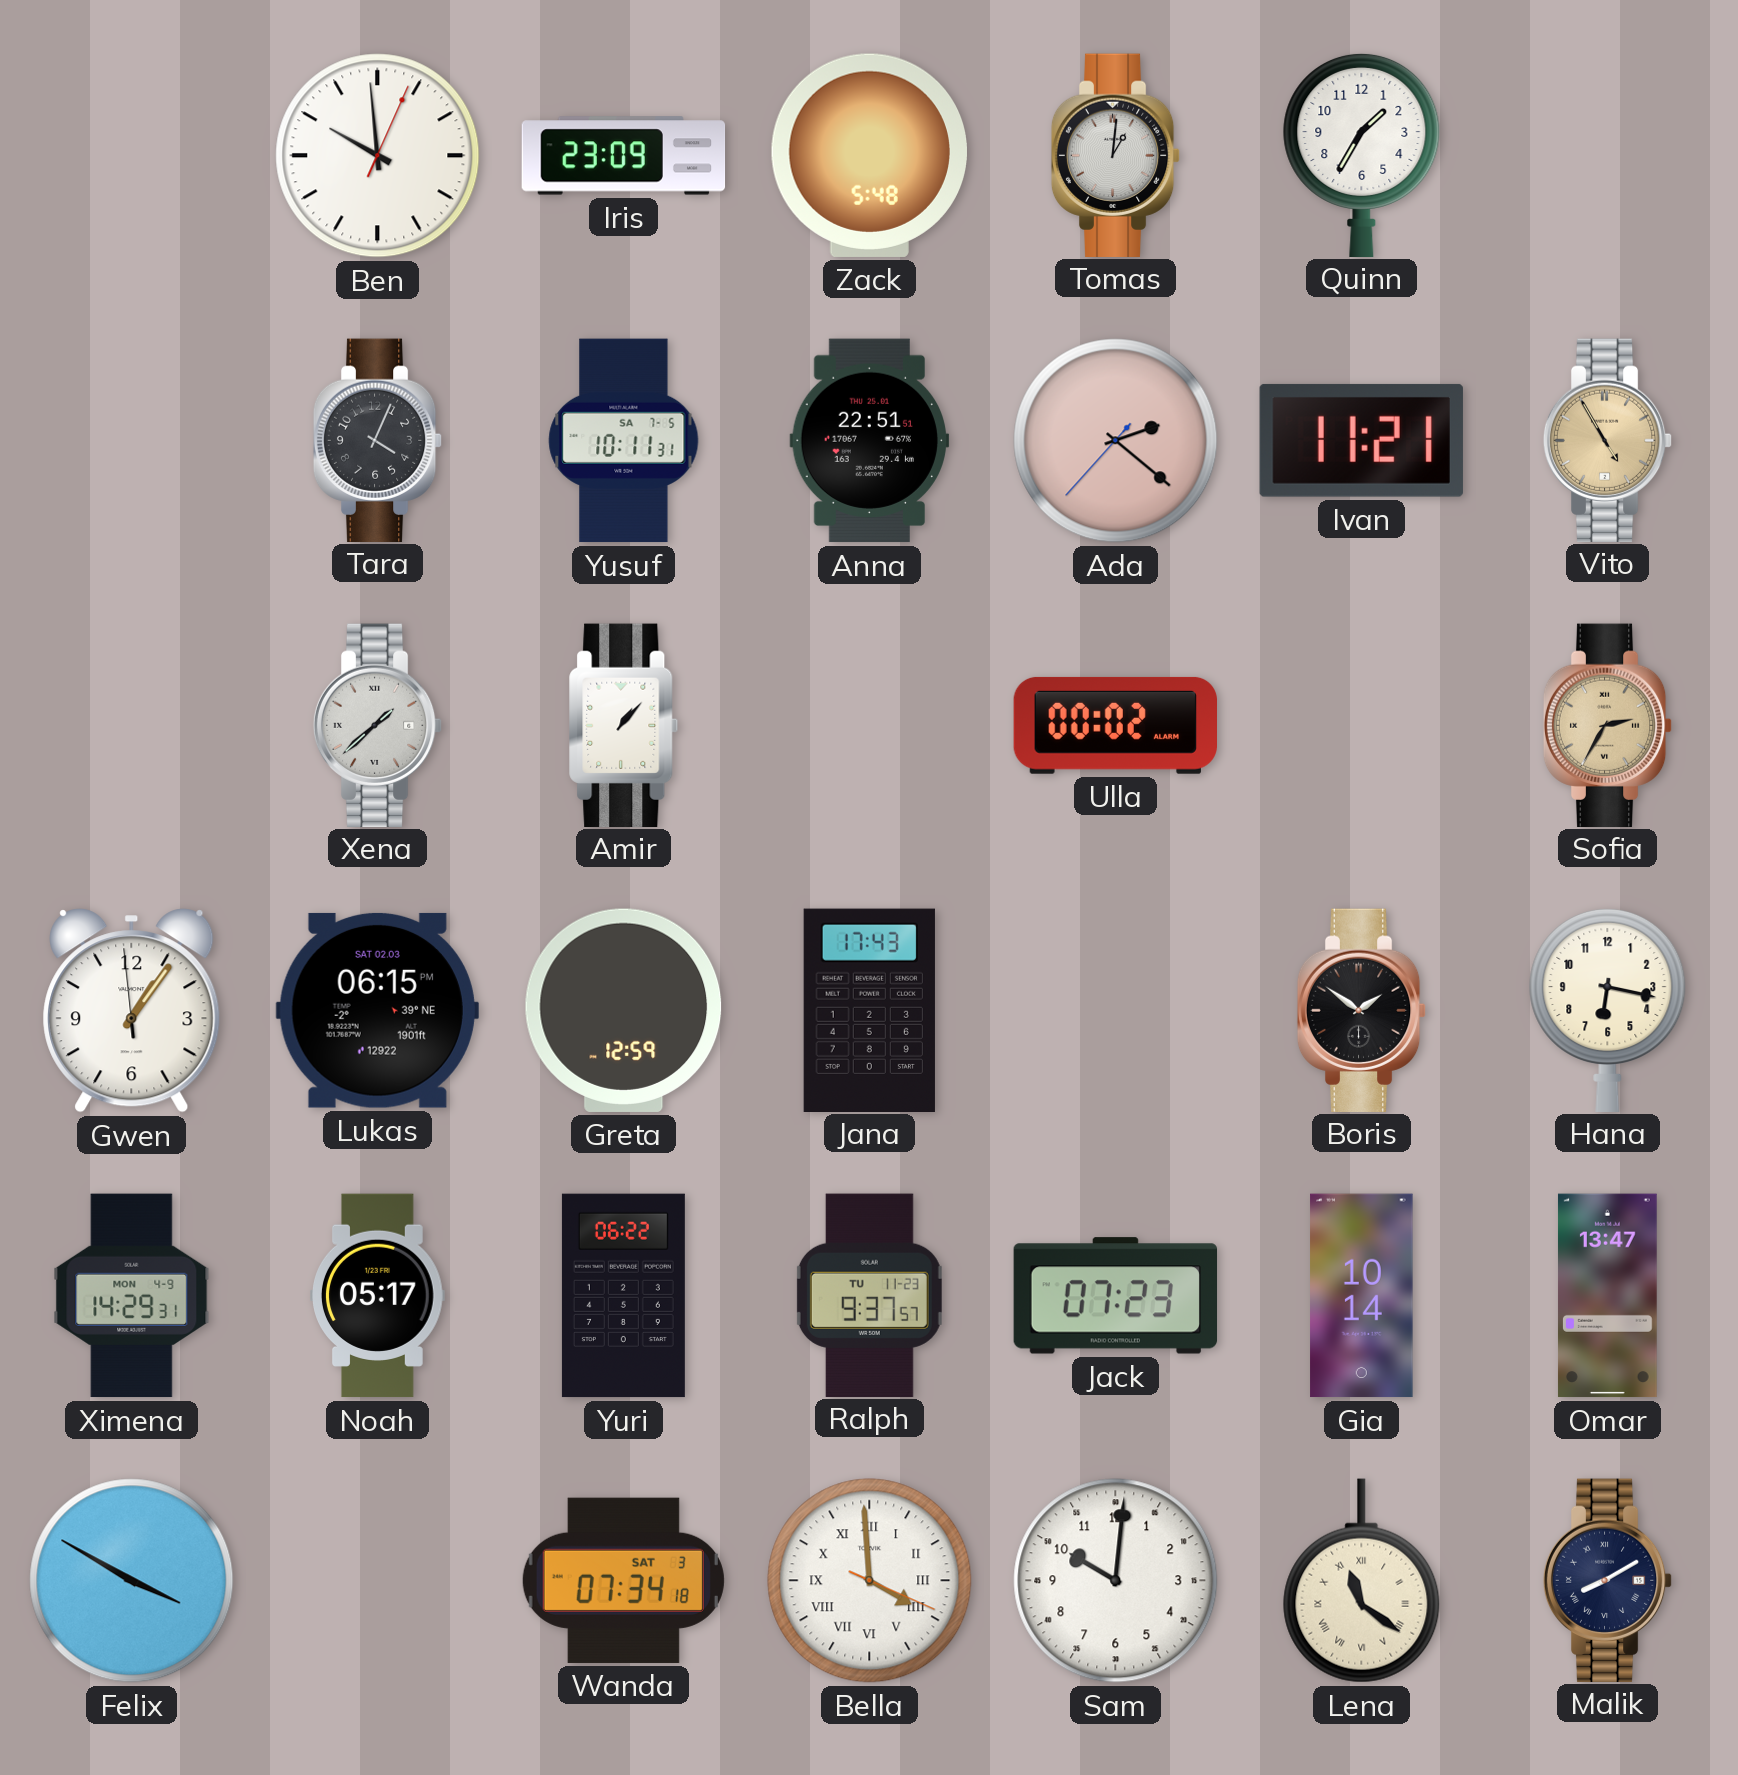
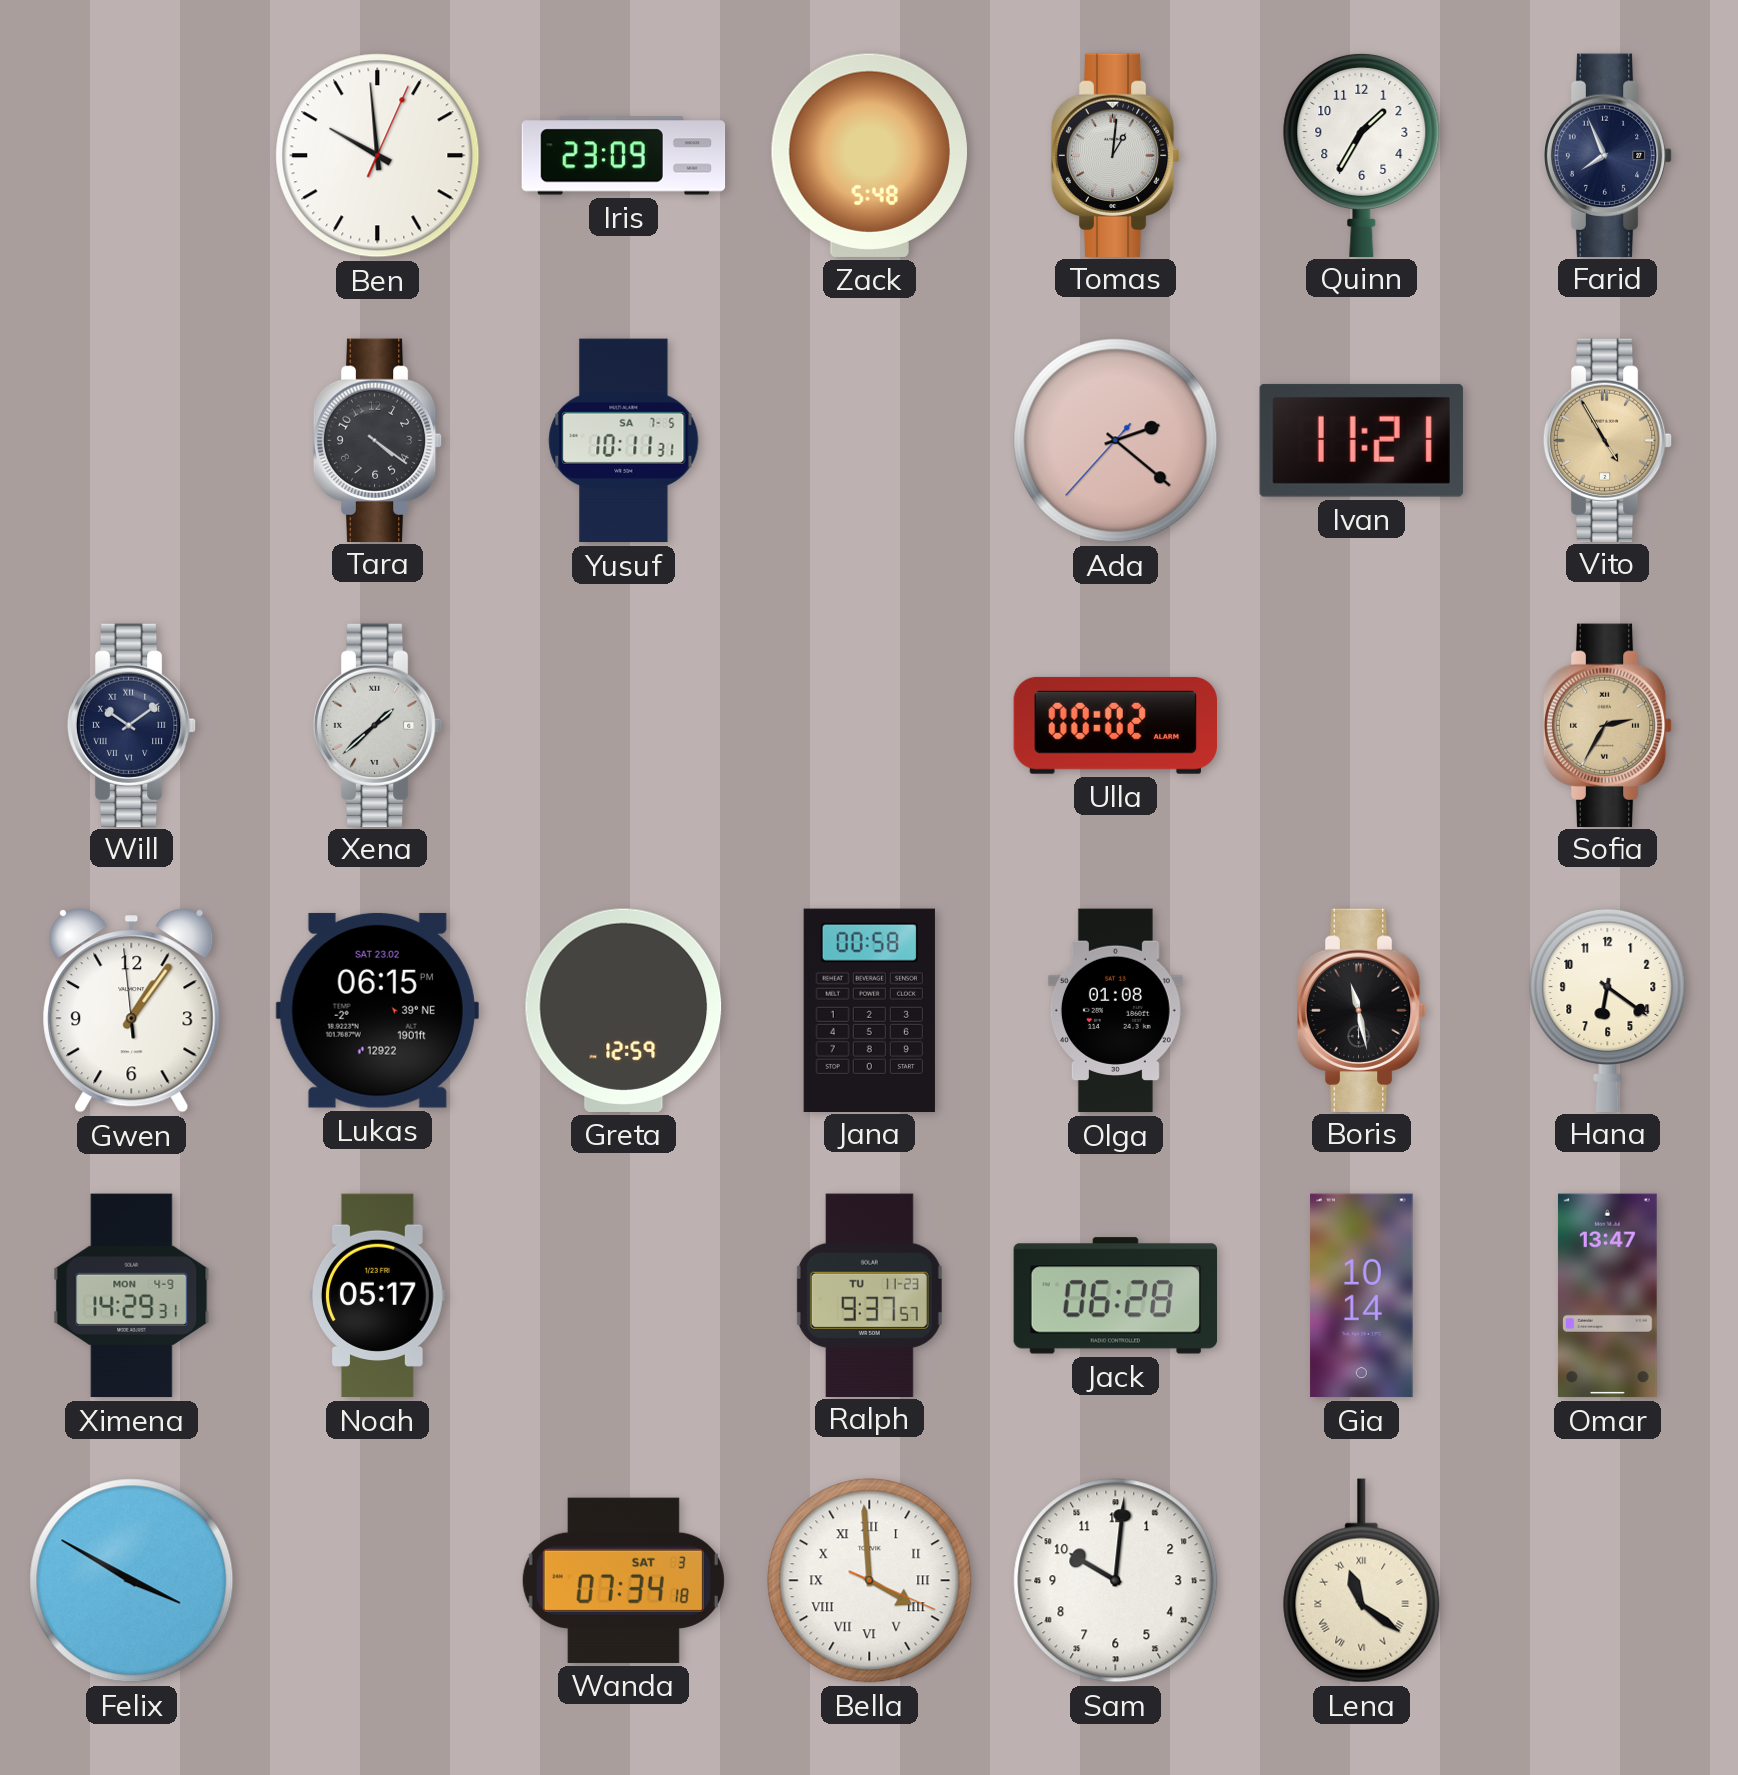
Farid: none -> 7:56
Tara: 4:04 -> 4:21
Anna: 22:51 -> none
Will: none -> 10:09
Amir: 1:07 -> none
Lukas date: SAT 02.03 -> SAT 23.02
Jana: 17:43 -> 00:58
Olga: none -> 01:08
Boris: 1:51 -> 11:28
Hana: 6:17 -> 6:21
Yuri: 06:22 -> none
Jack: 07:23 -> 06:28
Malik: 8:10 -> none
